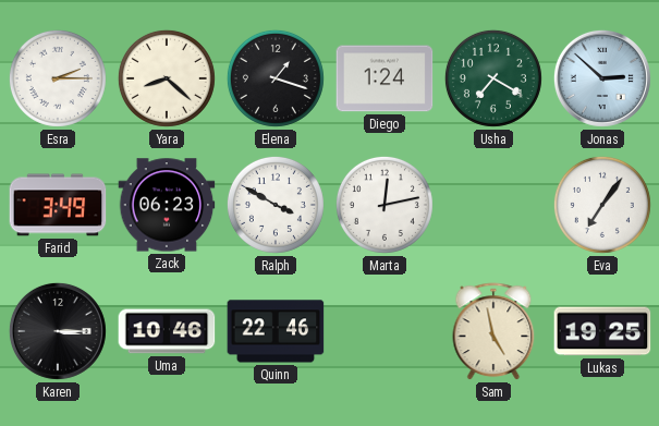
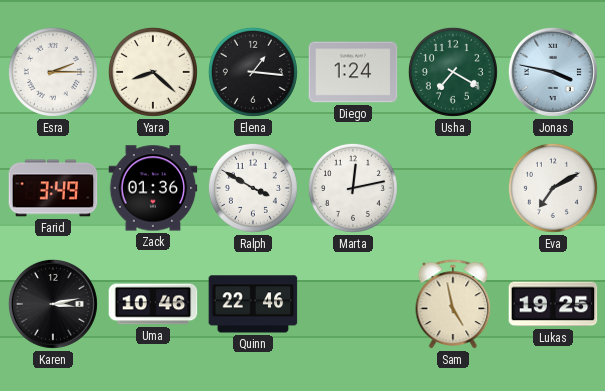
Elena: 1:18 -> 1:16
Jonas: 2:52 -> 3:47
Zack: 06:23 -> 01:36
Eva: 7:06 -> 7:10
Karen: 3:15 -> 3:13
